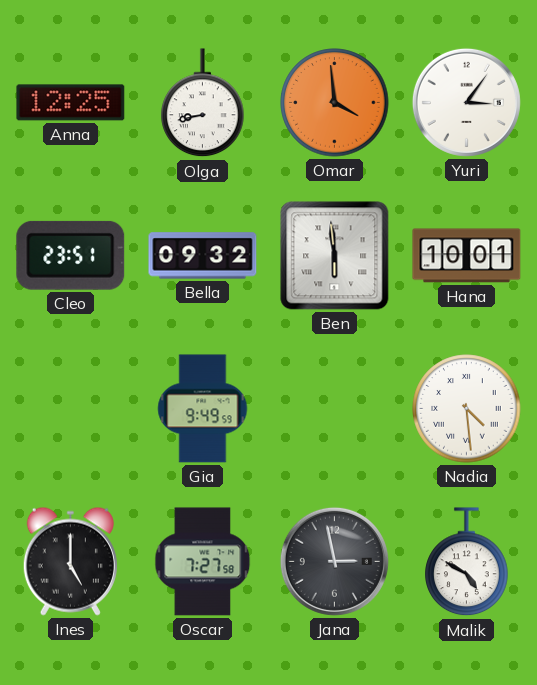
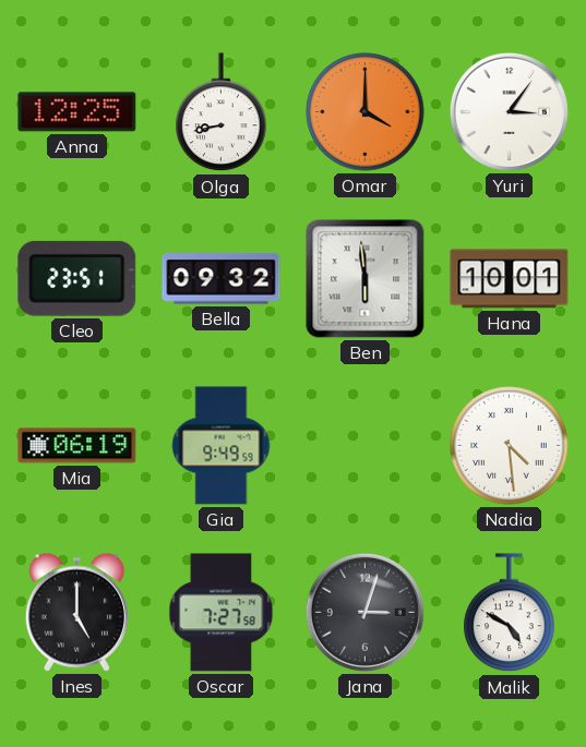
Omar: 3:59 -> 4:00
Mia: none -> 06:19
Jana: 2:58 -> 3:03
